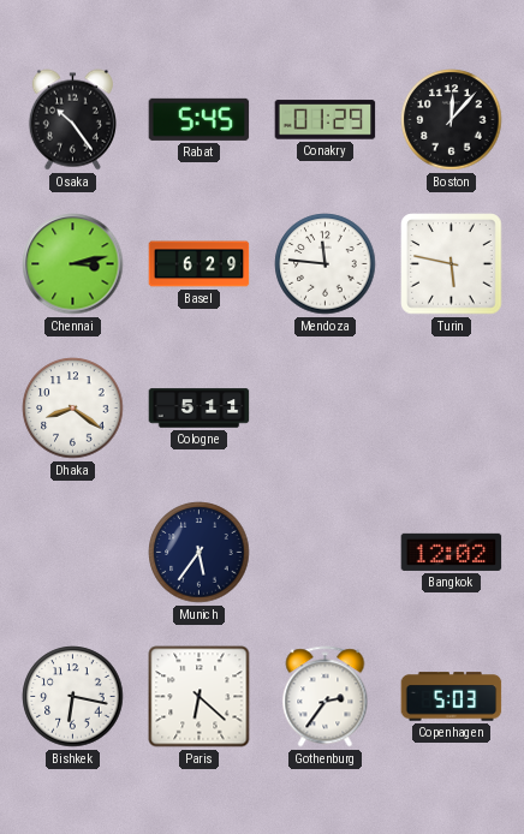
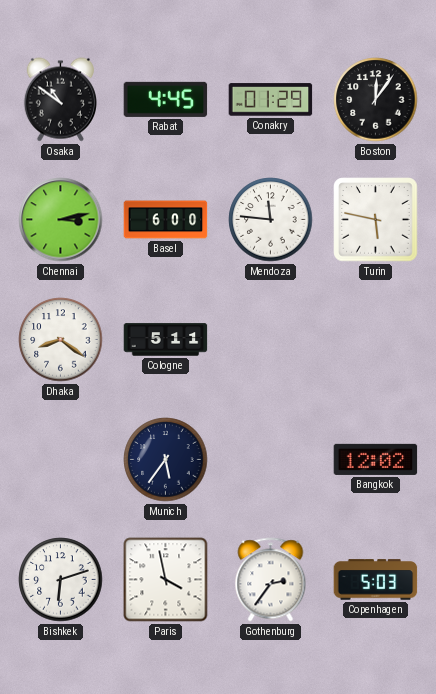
Osaka: 10:24 -> 10:51
Rabat: 5:45 -> 4:45
Boston: 12:07 -> 12:06
Basel: 6:29 -> 6:00
Bishkek: 6:17 -> 6:12
Paris: 6:22 -> 3:58
